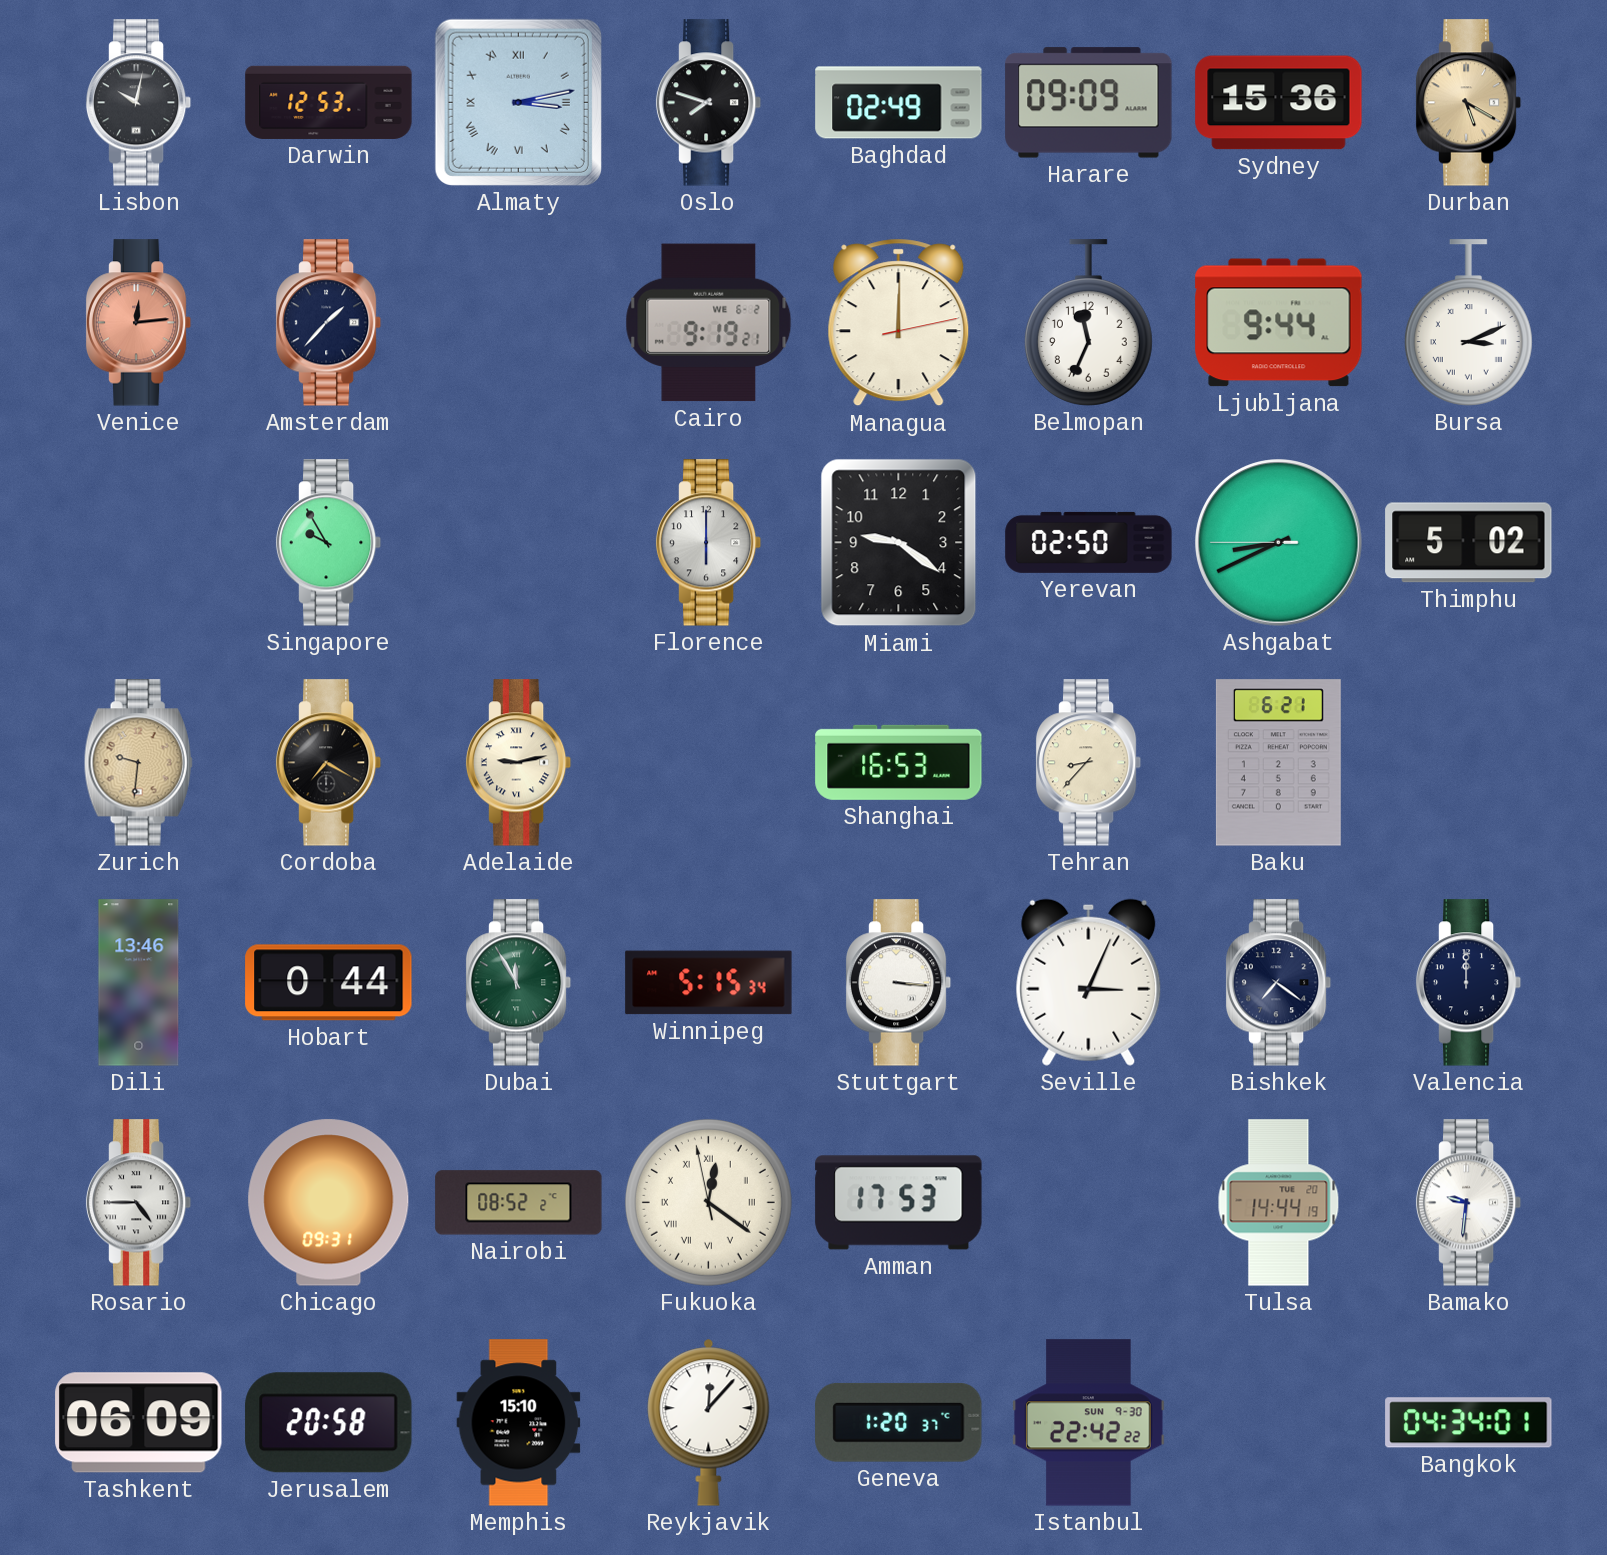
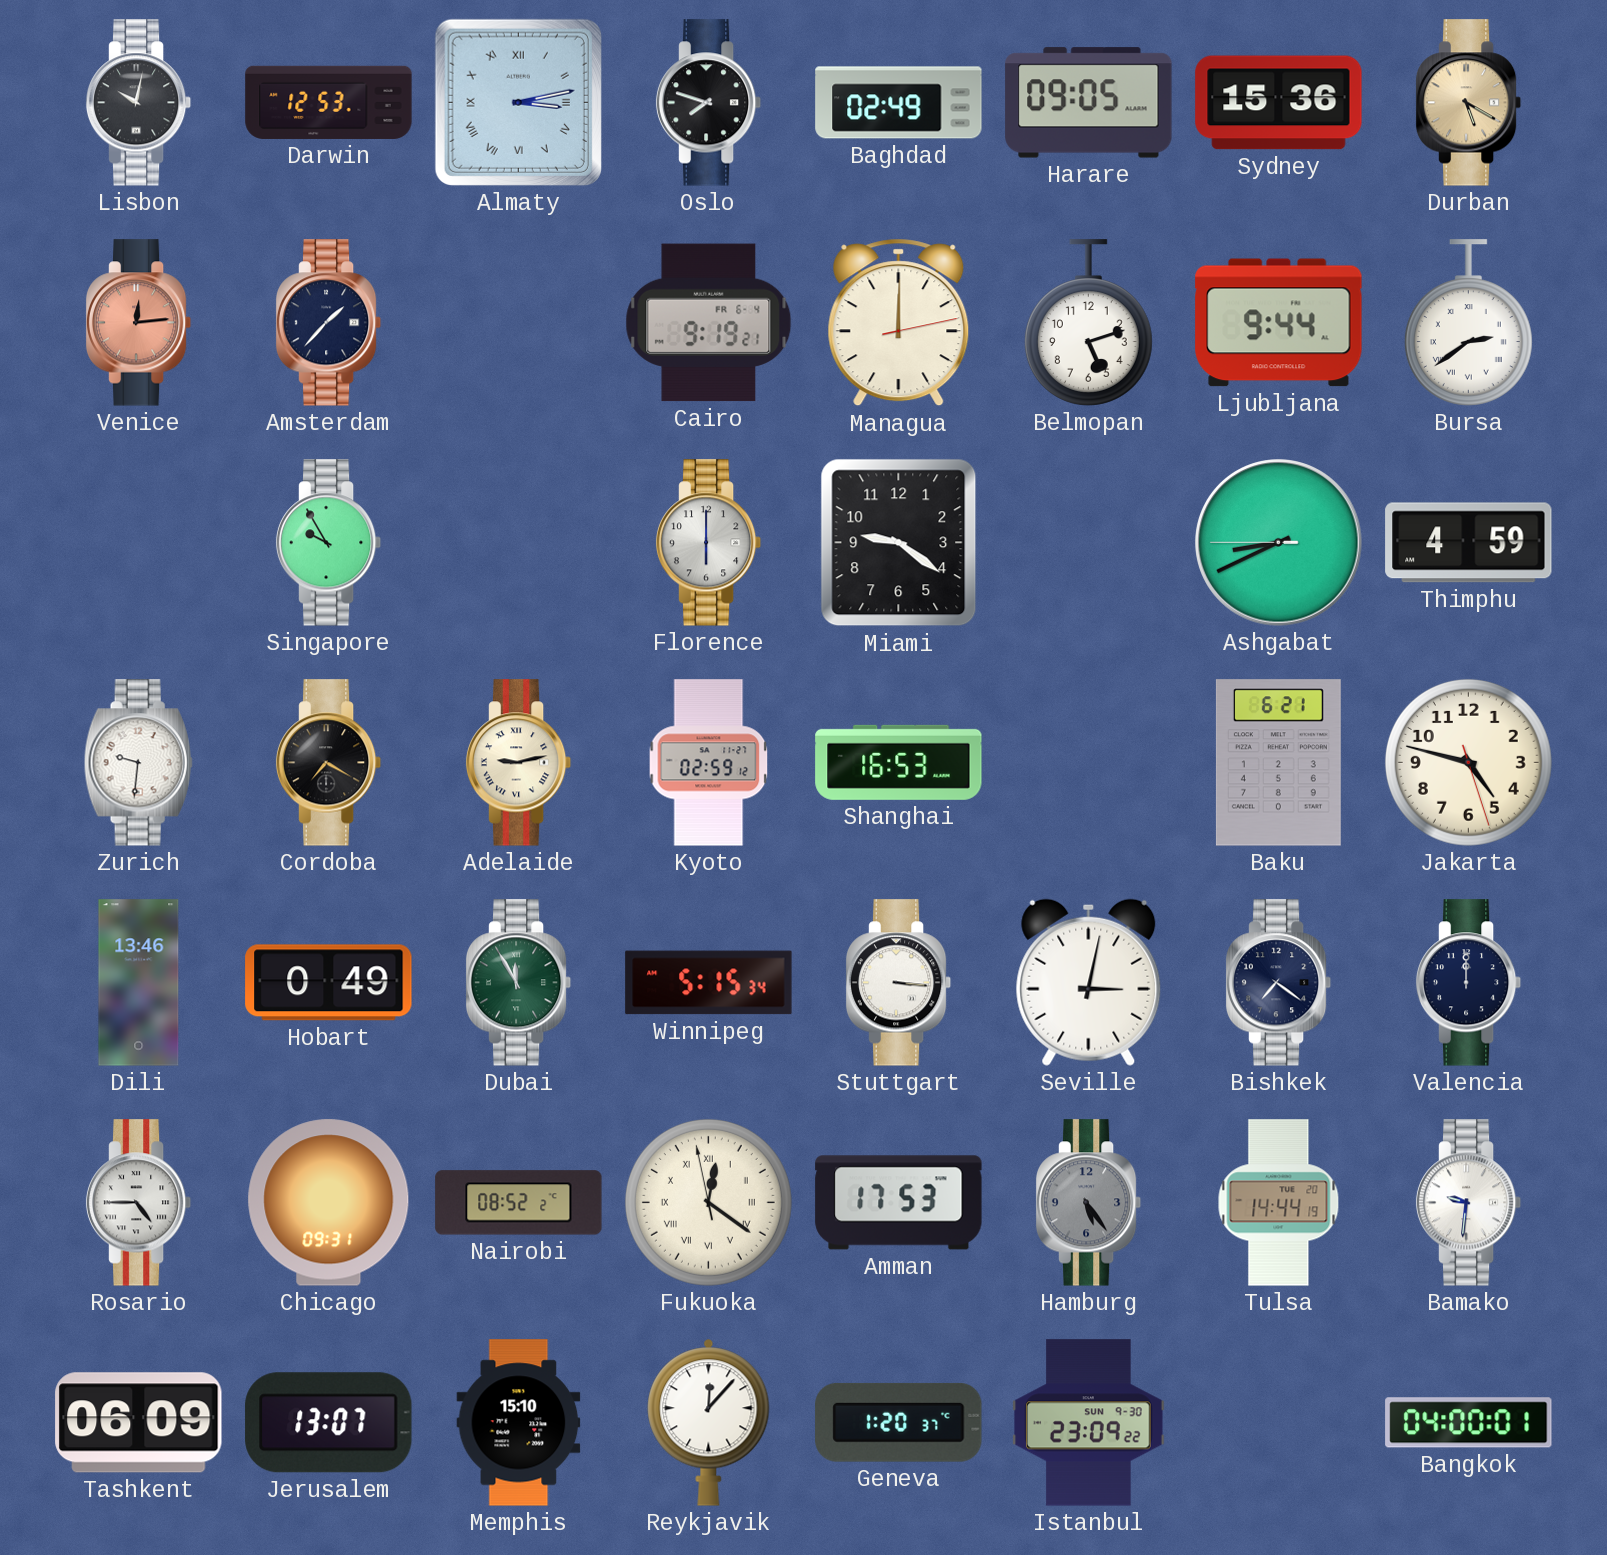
Harare: 09:09 -> 09:05
Cairo date: WE 6-2 -> FR 6-4
Belmopan: 11:34 -> 5:12
Bursa: 3:11 -> 2:39
Yerevan: 02:50 -> none
Thimphu: 5:02 -> 4:59
Zurich dial: champagne -> white
Kyoto: none -> 02:59
Tehran: 8:37 -> none
Jakarta: none -> 4:47
Hobart: 0:44 -> 0:49
Seville: 3:04 -> 3:02
Hamburg: none -> 5:24
Jerusalem: 20:58 -> 13:07
Istanbul: 22:42 -> 23:09
Bangkok: 04:34 -> 04:00
